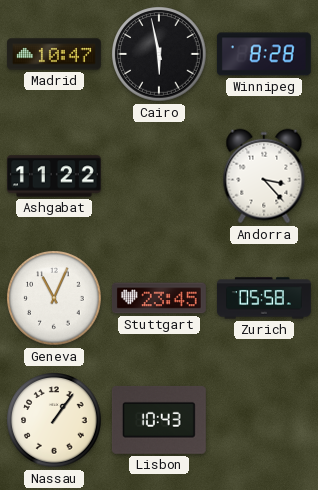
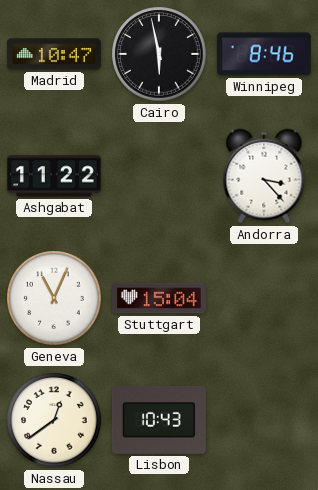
Winnipeg: 8:28 -> 8:46
Stuttgart: 23:45 -> 15:04
Zurich: 05:58 -> none
Nassau: 1:06 -> 12:39
